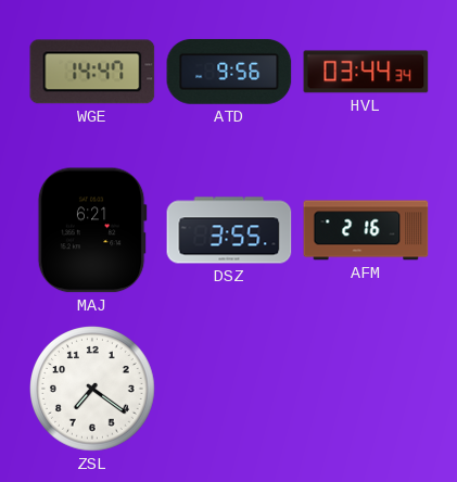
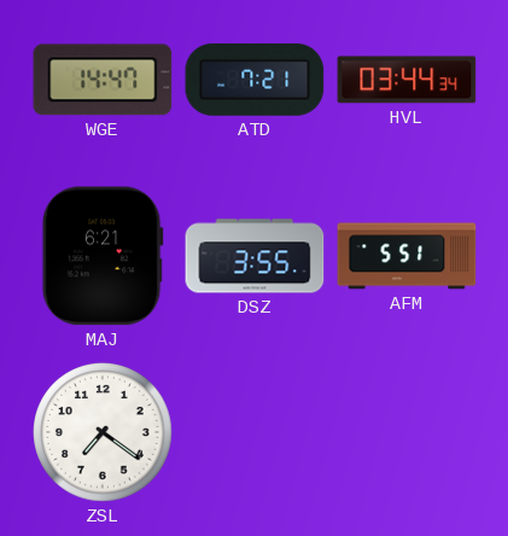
ATD: 9:56 -> 7:21
AFM: 2:16 -> 5:51
